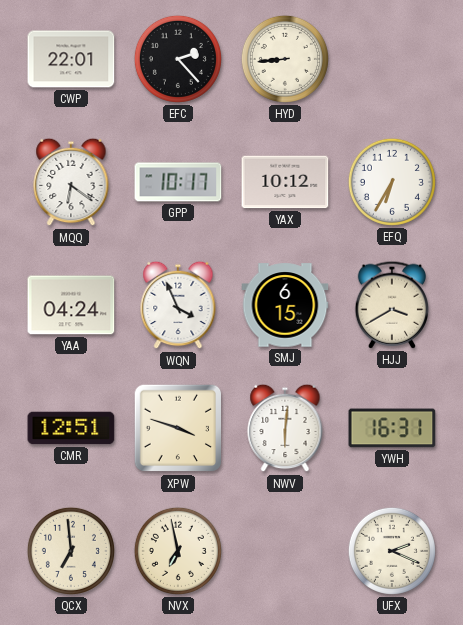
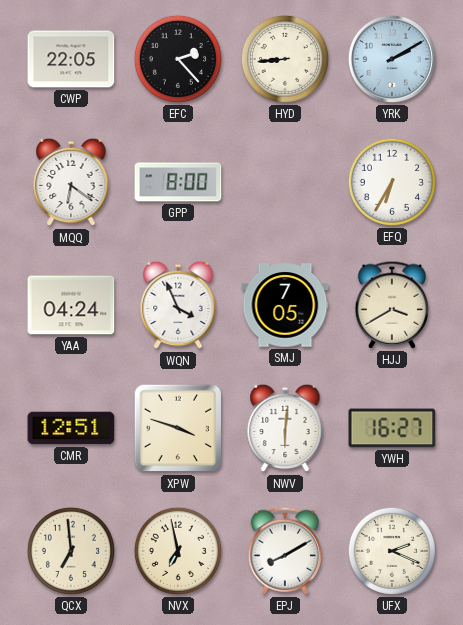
CWP: 22:01 -> 22:05
YRK: none -> 2:10
GPP: 10:17 -> 8:00
YAX: 10:12 -> none
SMJ: 6:15 -> 7:05
YWH: 16:31 -> 16:27
EPJ: none -> 8:10
